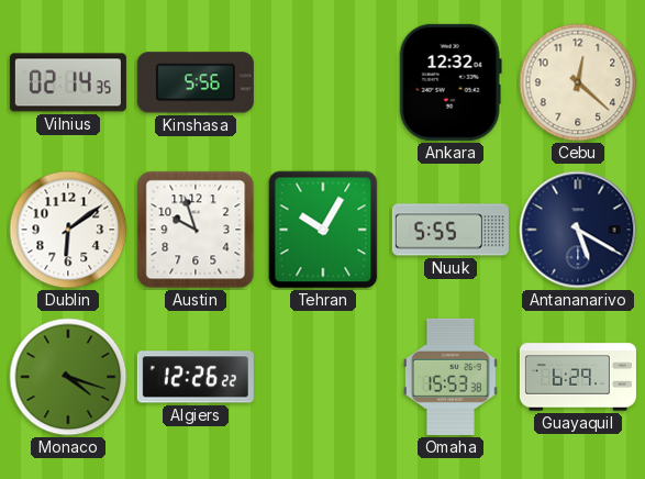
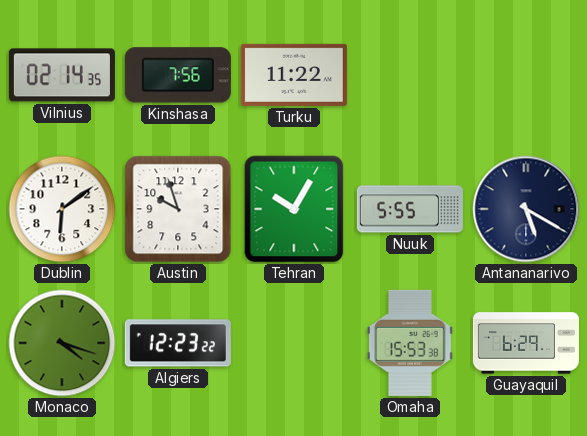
Kinshasa: 5:56 -> 7:56
Turku: none -> 11:22
Ankara: 12:32 -> none
Cebu: 12:22 -> none
Algiers: 12:26 -> 12:23
